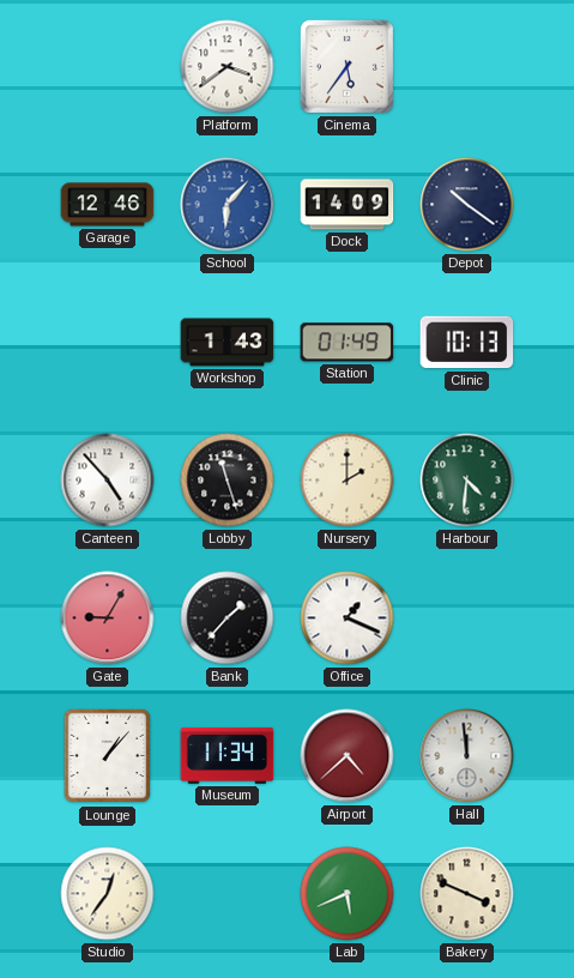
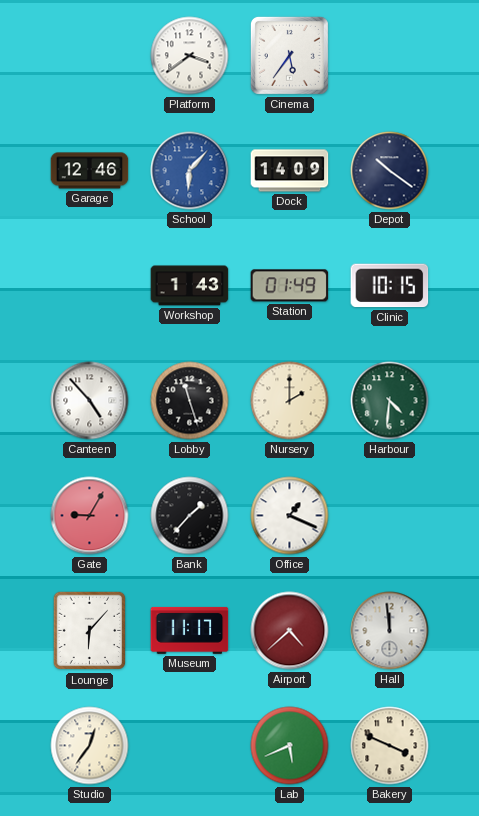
Clinic: 10:13 -> 10:15
Lounge: 1:07 -> 6:07
Museum: 11:34 -> 11:17
